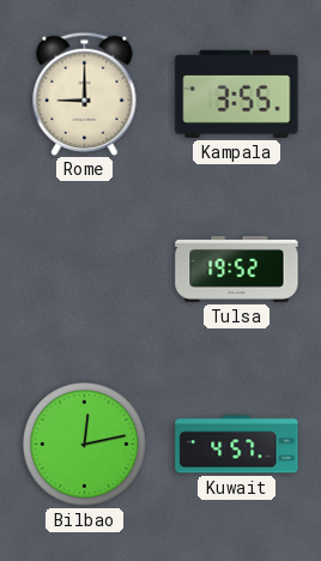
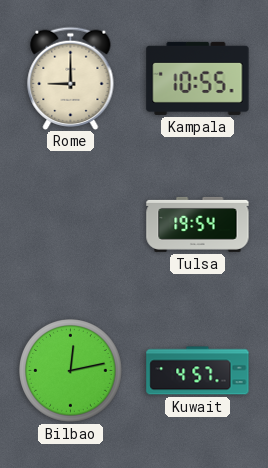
Kampala: 3:55 -> 10:55
Tulsa: 19:52 -> 19:54
